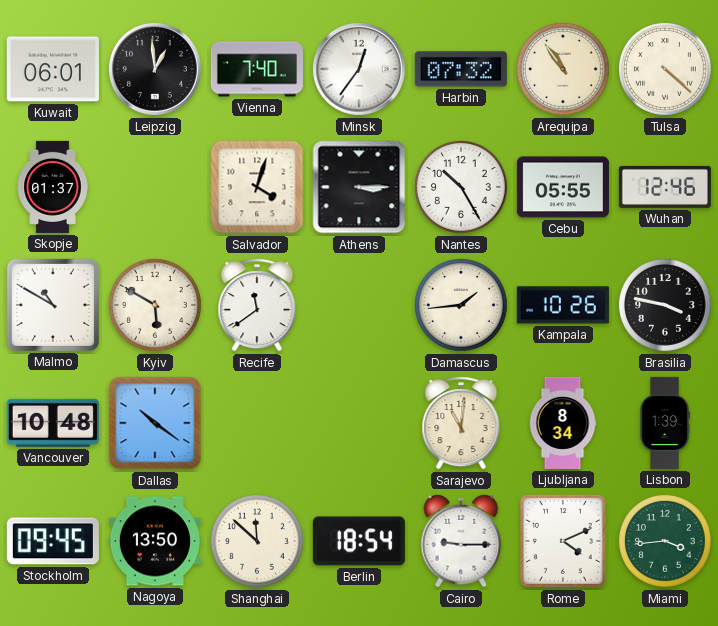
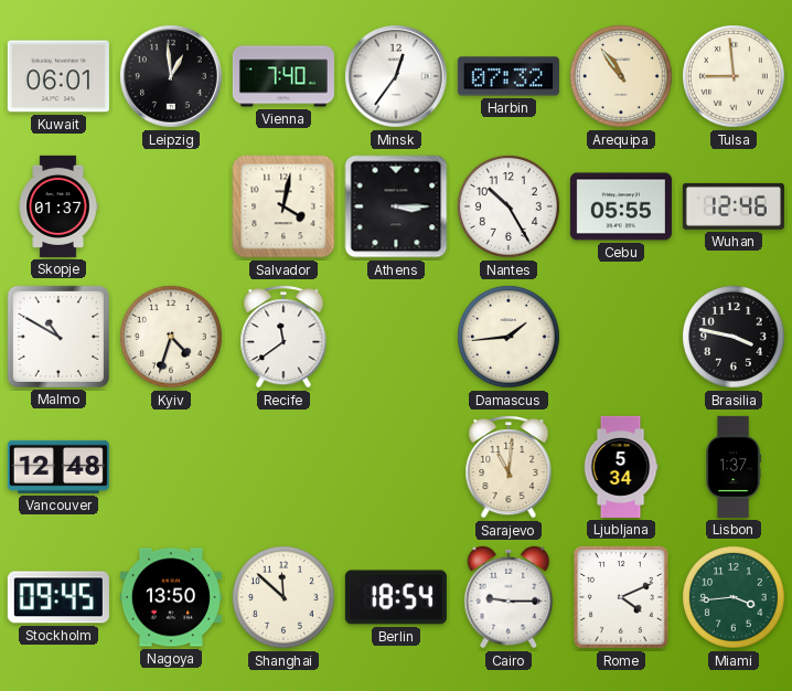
Tulsa: 4:22 -> 8:59
Salvador: 4:03 -> 4:02
Kyiv: 5:50 -> 4:33
Kampala: 10:26 -> none
Vancouver: 10:48 -> 12:48
Dallas: 10:21 -> none
Ljubljana: 8:34 -> 5:34
Lisbon: 1:39 -> 1:37
